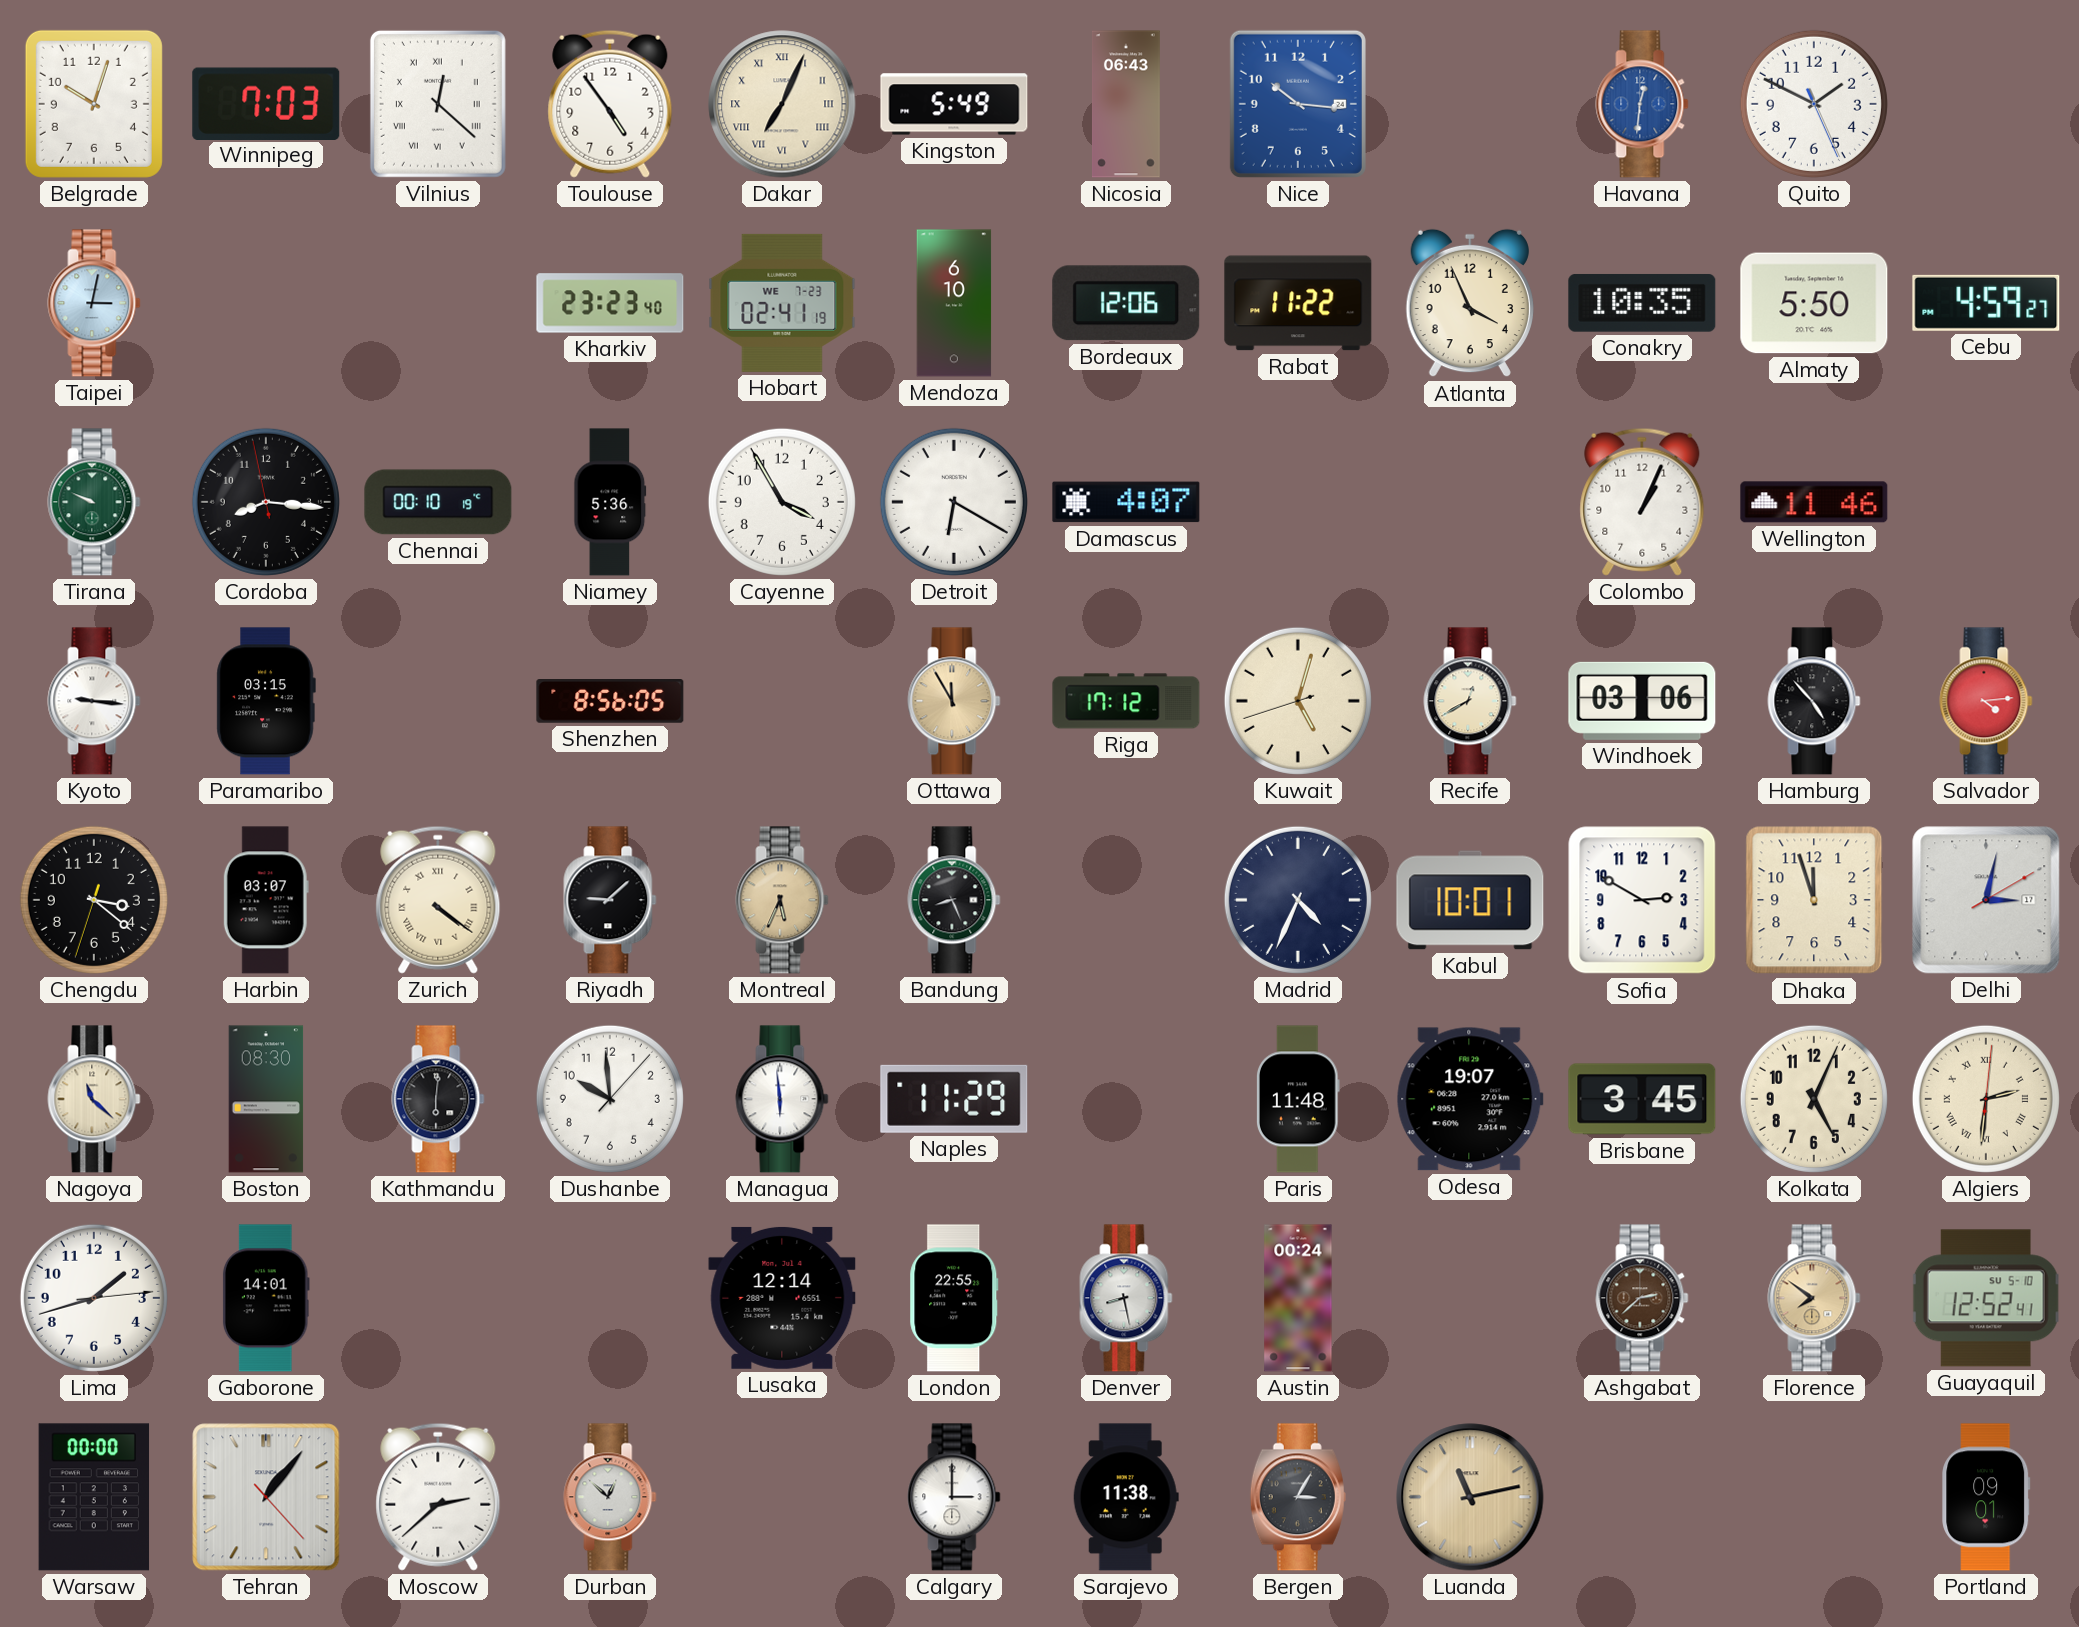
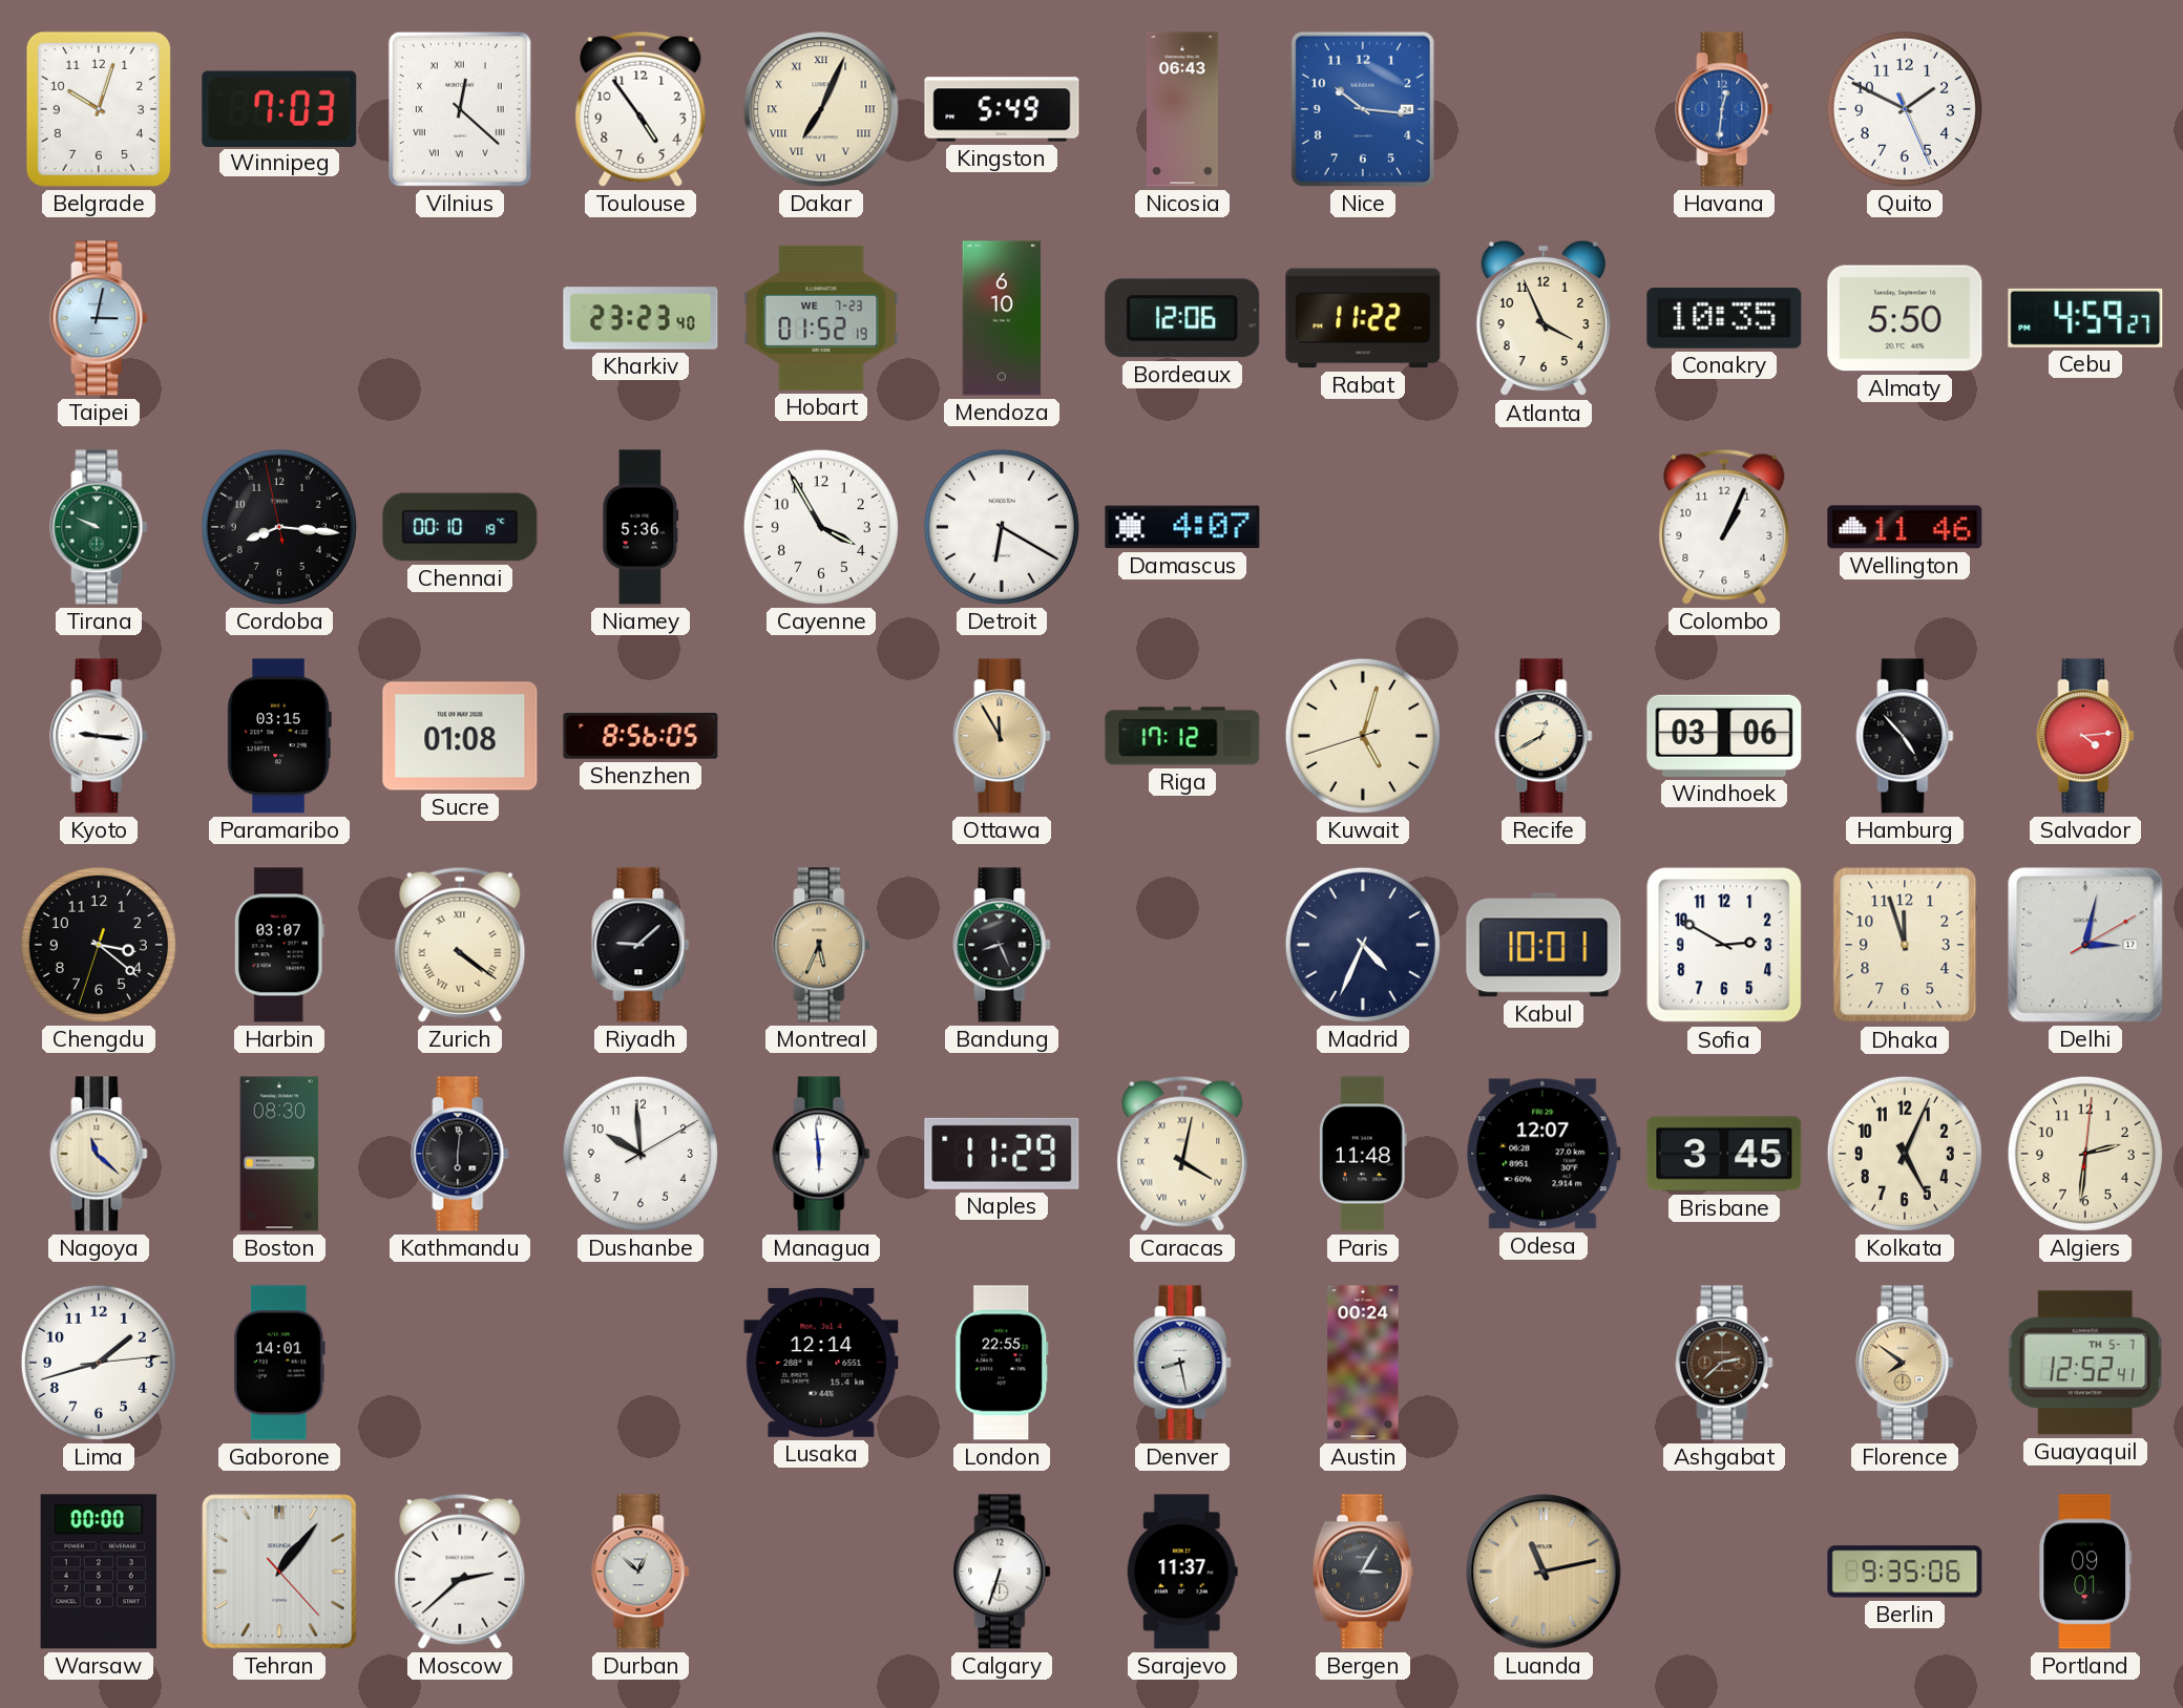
Hobart: 02:41 -> 01:52
Sucre: none -> 01:08
Dushanbe: 9:59:07 -> 9:59:10
Caracas: none -> 4:02
Odesa: 19:07 -> 12:07
Algiers numerals: Roman -> Arabic
Guayaquil date: SU 5-10 -> TH 5-7
Calgary: 3:00 -> 6:33
Sarajevo: 11:38 -> 11:37
Berlin: none -> 9:35
